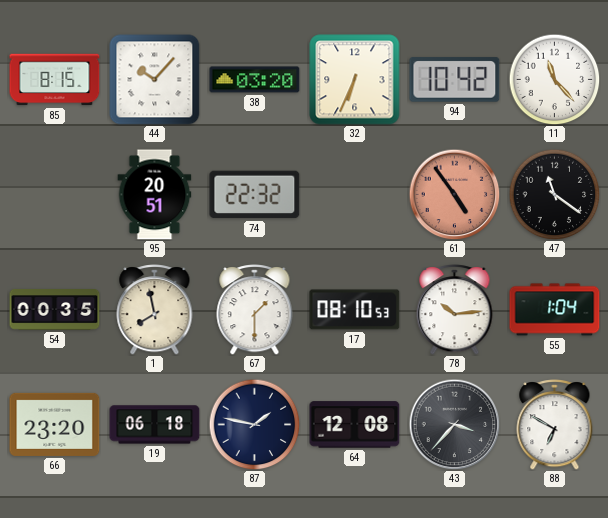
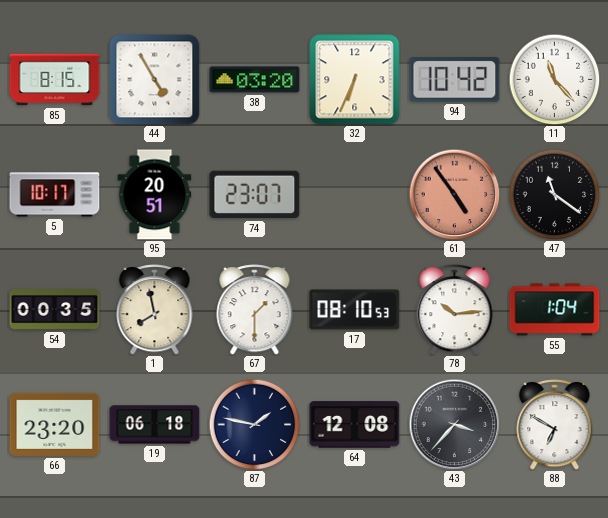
44: 10:07 -> 4:55
5: none -> 10:17
74: 22:32 -> 23:07
